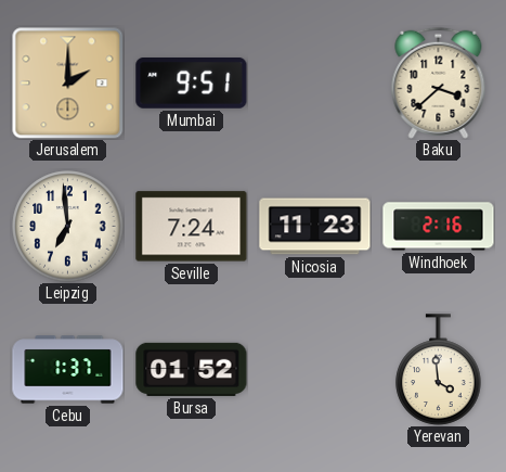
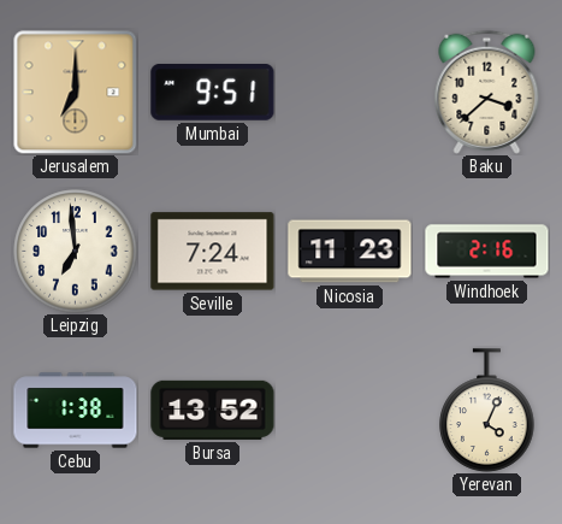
Jerusalem: 2:00 -> 7:00
Cebu: 1:37 -> 1:38
Bursa: 01:52 -> 13:52
Yerevan: 3:59 -> 4:04
